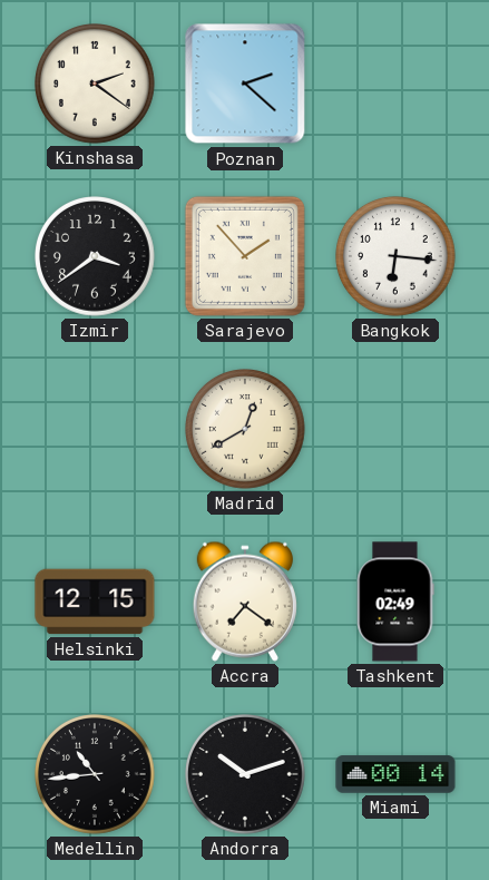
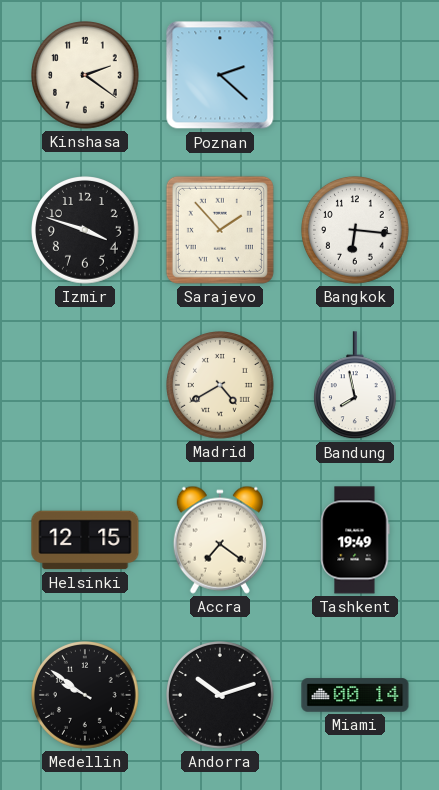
Izmir: 3:39 -> 3:48
Madrid: 12:40 -> 4:40
Bandung: none -> 7:58
Tashkent: 02:49 -> 19:49
Medellin: 10:44 -> 9:51
